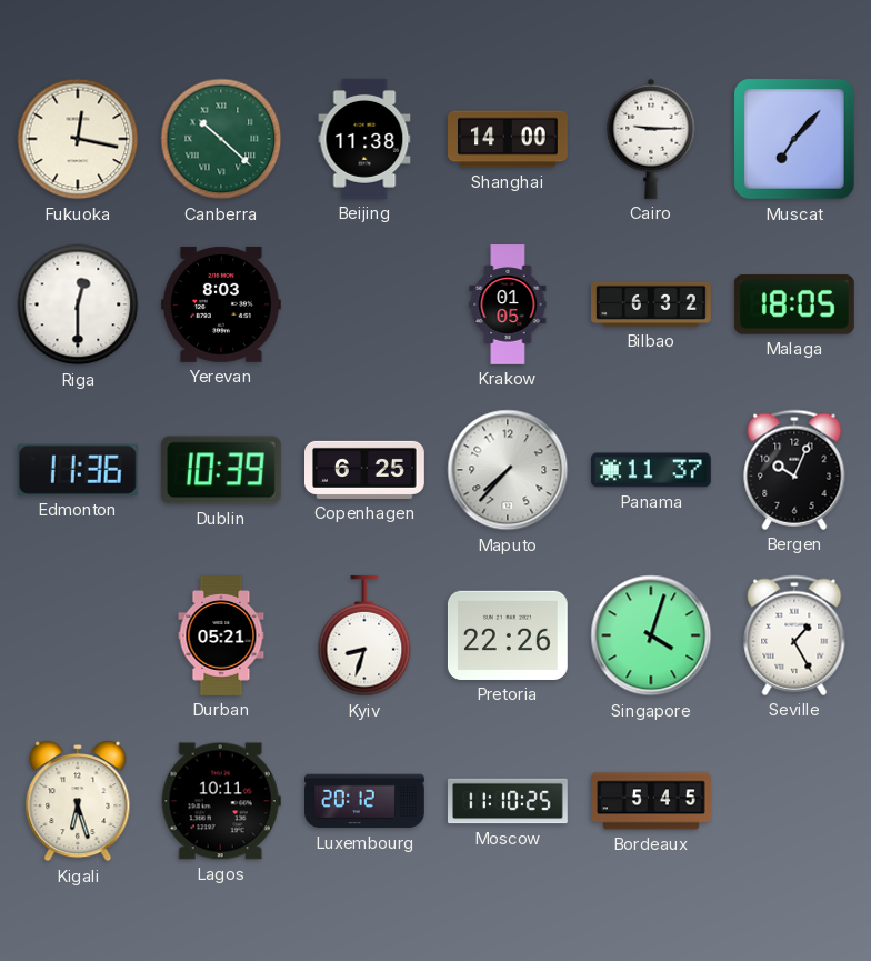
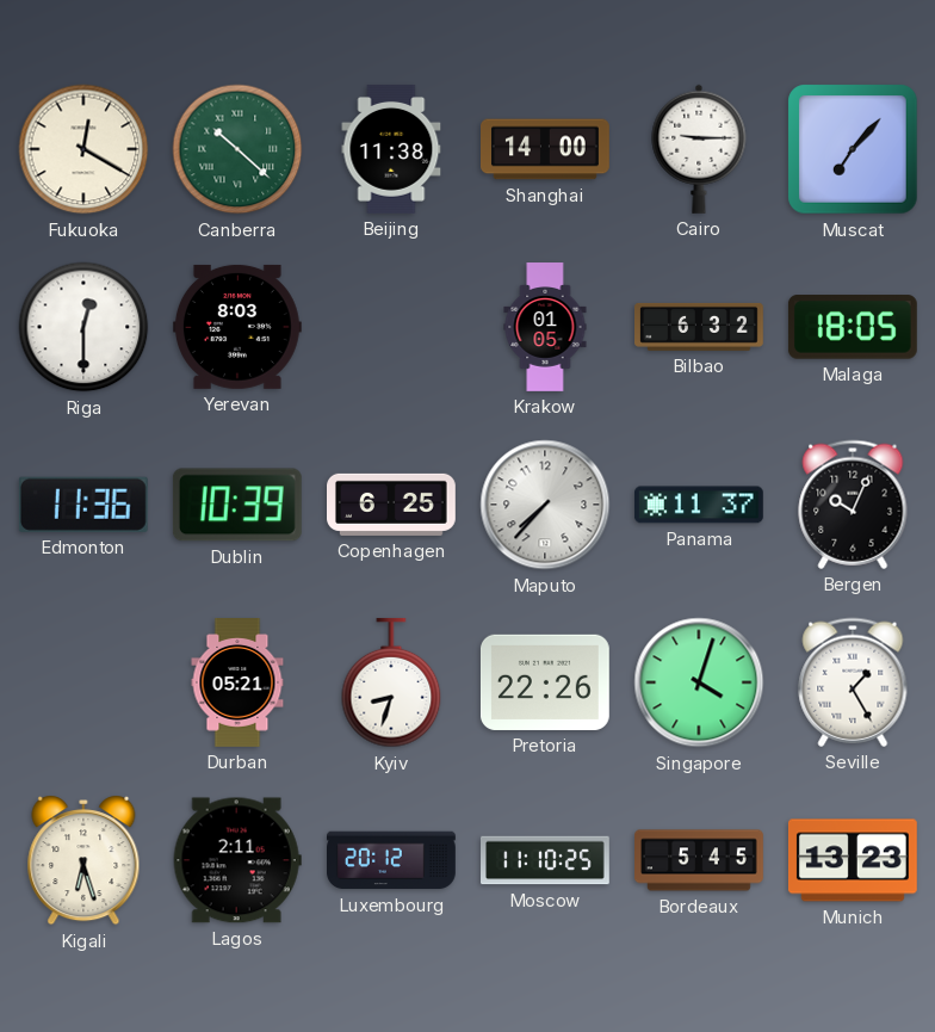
Fukuoka: 12:17 -> 12:20
Lagos: 10:11 -> 2:11
Munich: none -> 13:23
